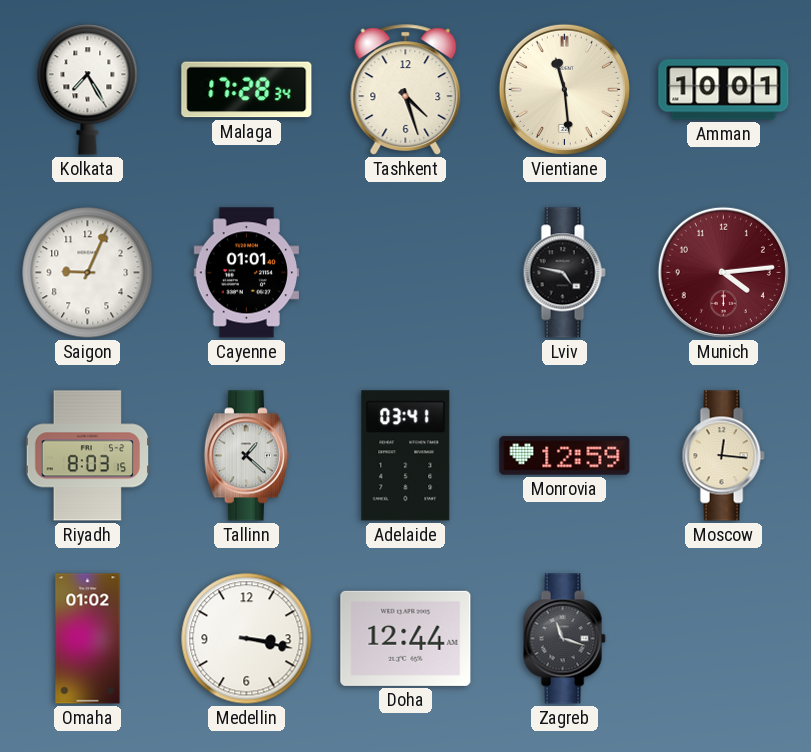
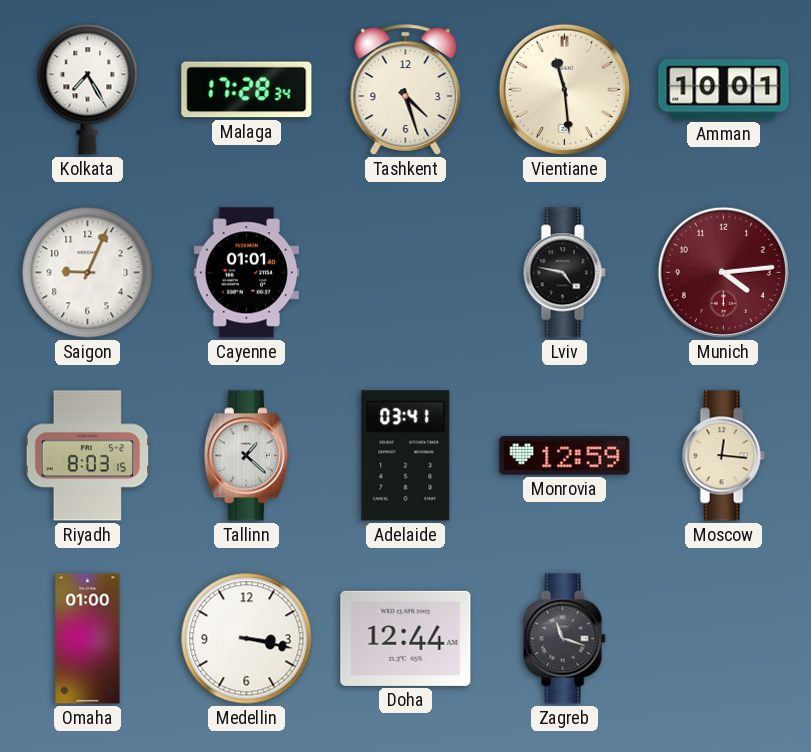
Omaha: 01:02 -> 01:00
